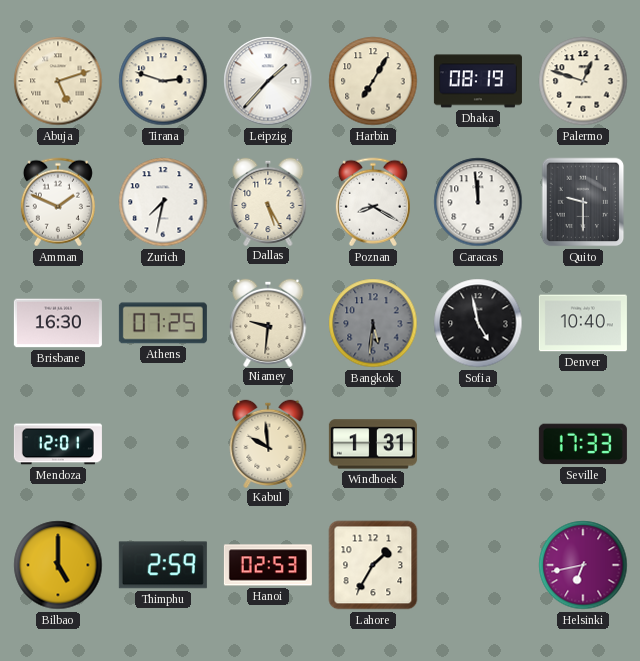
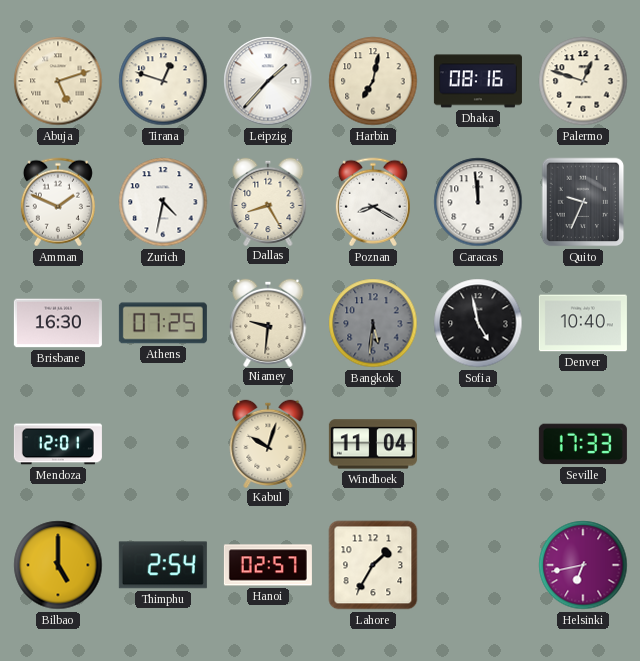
Tirana: 2:48 -> 12:48
Harbin: 7:05 -> 7:02
Dhaka: 08:19 -> 08:16
Zurich: 7:32 -> 4:32
Dallas: 5:25 -> 8:25
Quito: 9:30 -> 9:34
Kabul: 9:59 -> 10:03
Windhoek: 1:31 -> 11:04
Thimphu: 2:59 -> 2:54
Hanoi: 02:53 -> 02:57
